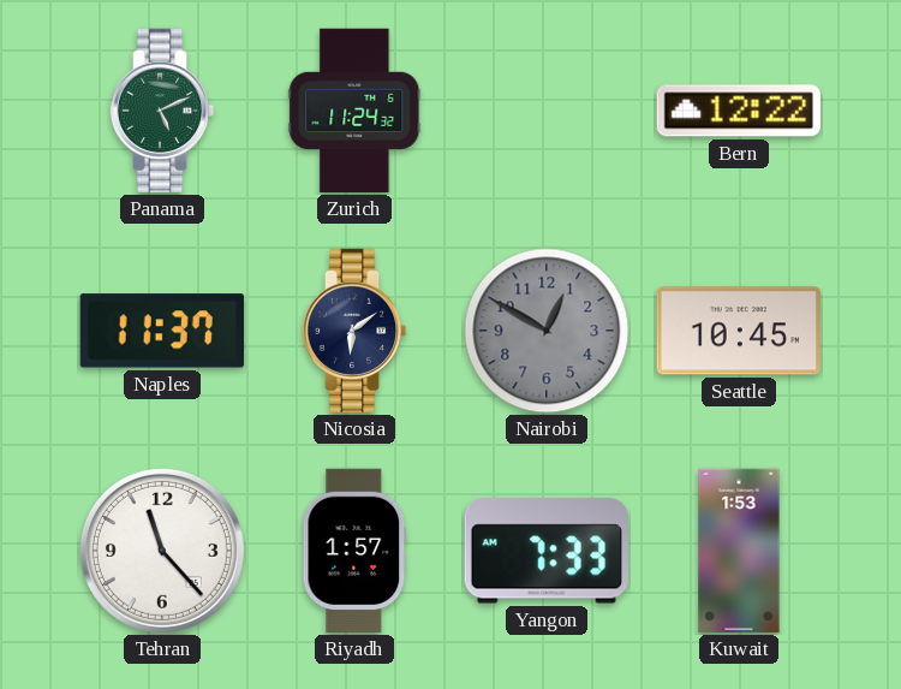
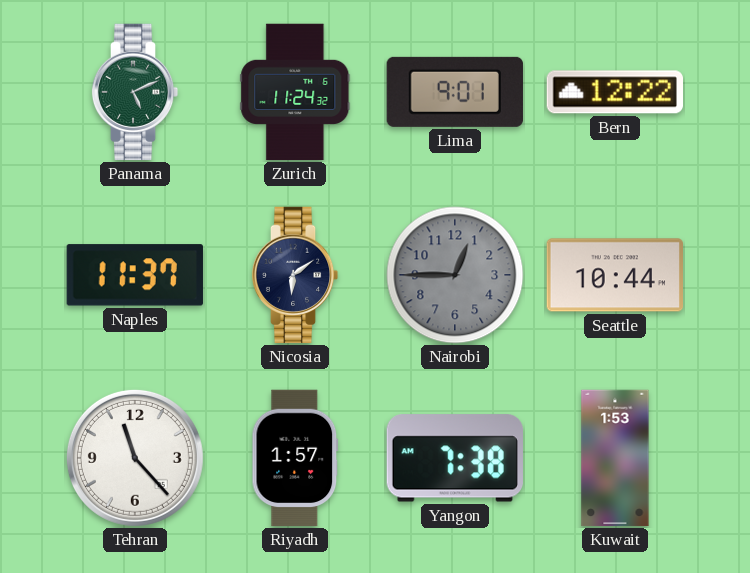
Lima: none -> 9:01
Nairobi: 12:50 -> 12:45
Seattle: 10:45 -> 10:44
Yangon: 7:33 -> 7:38
